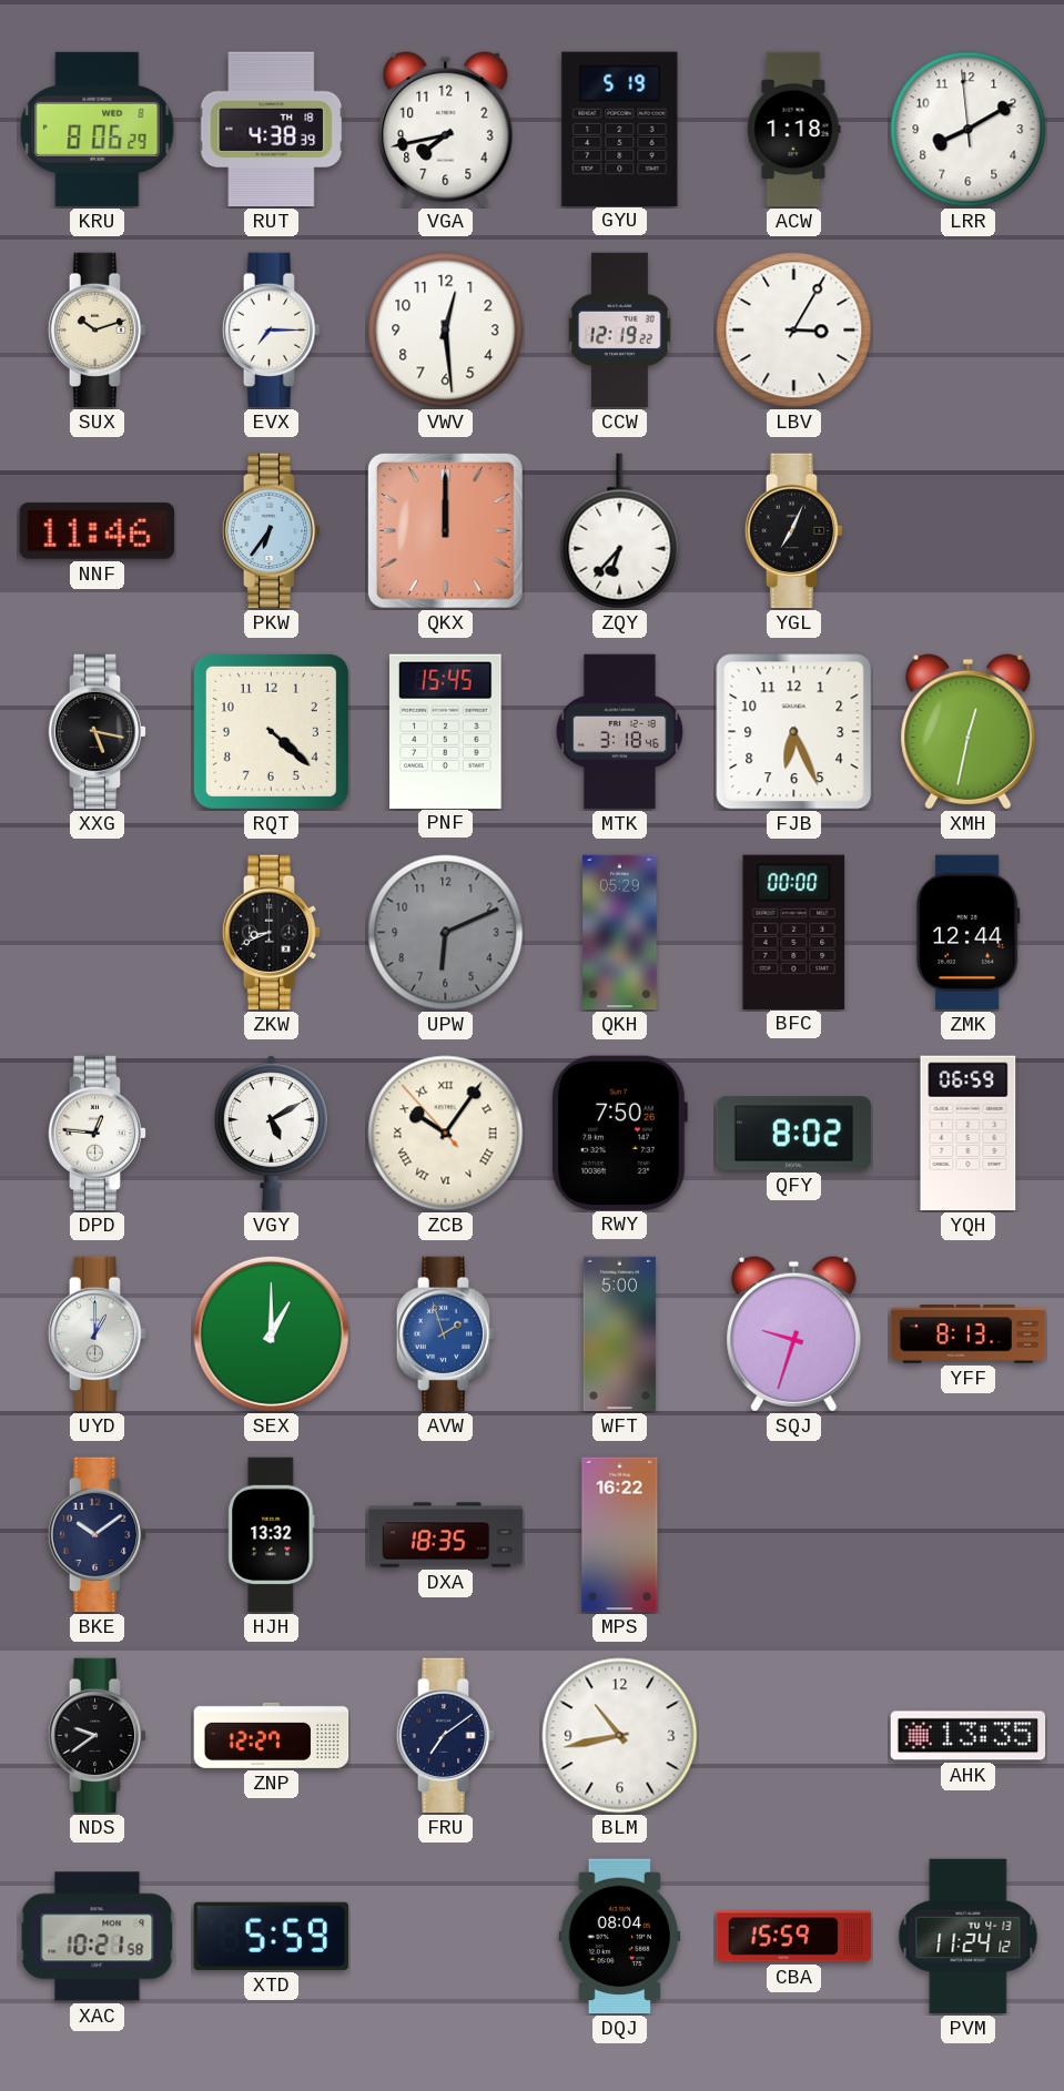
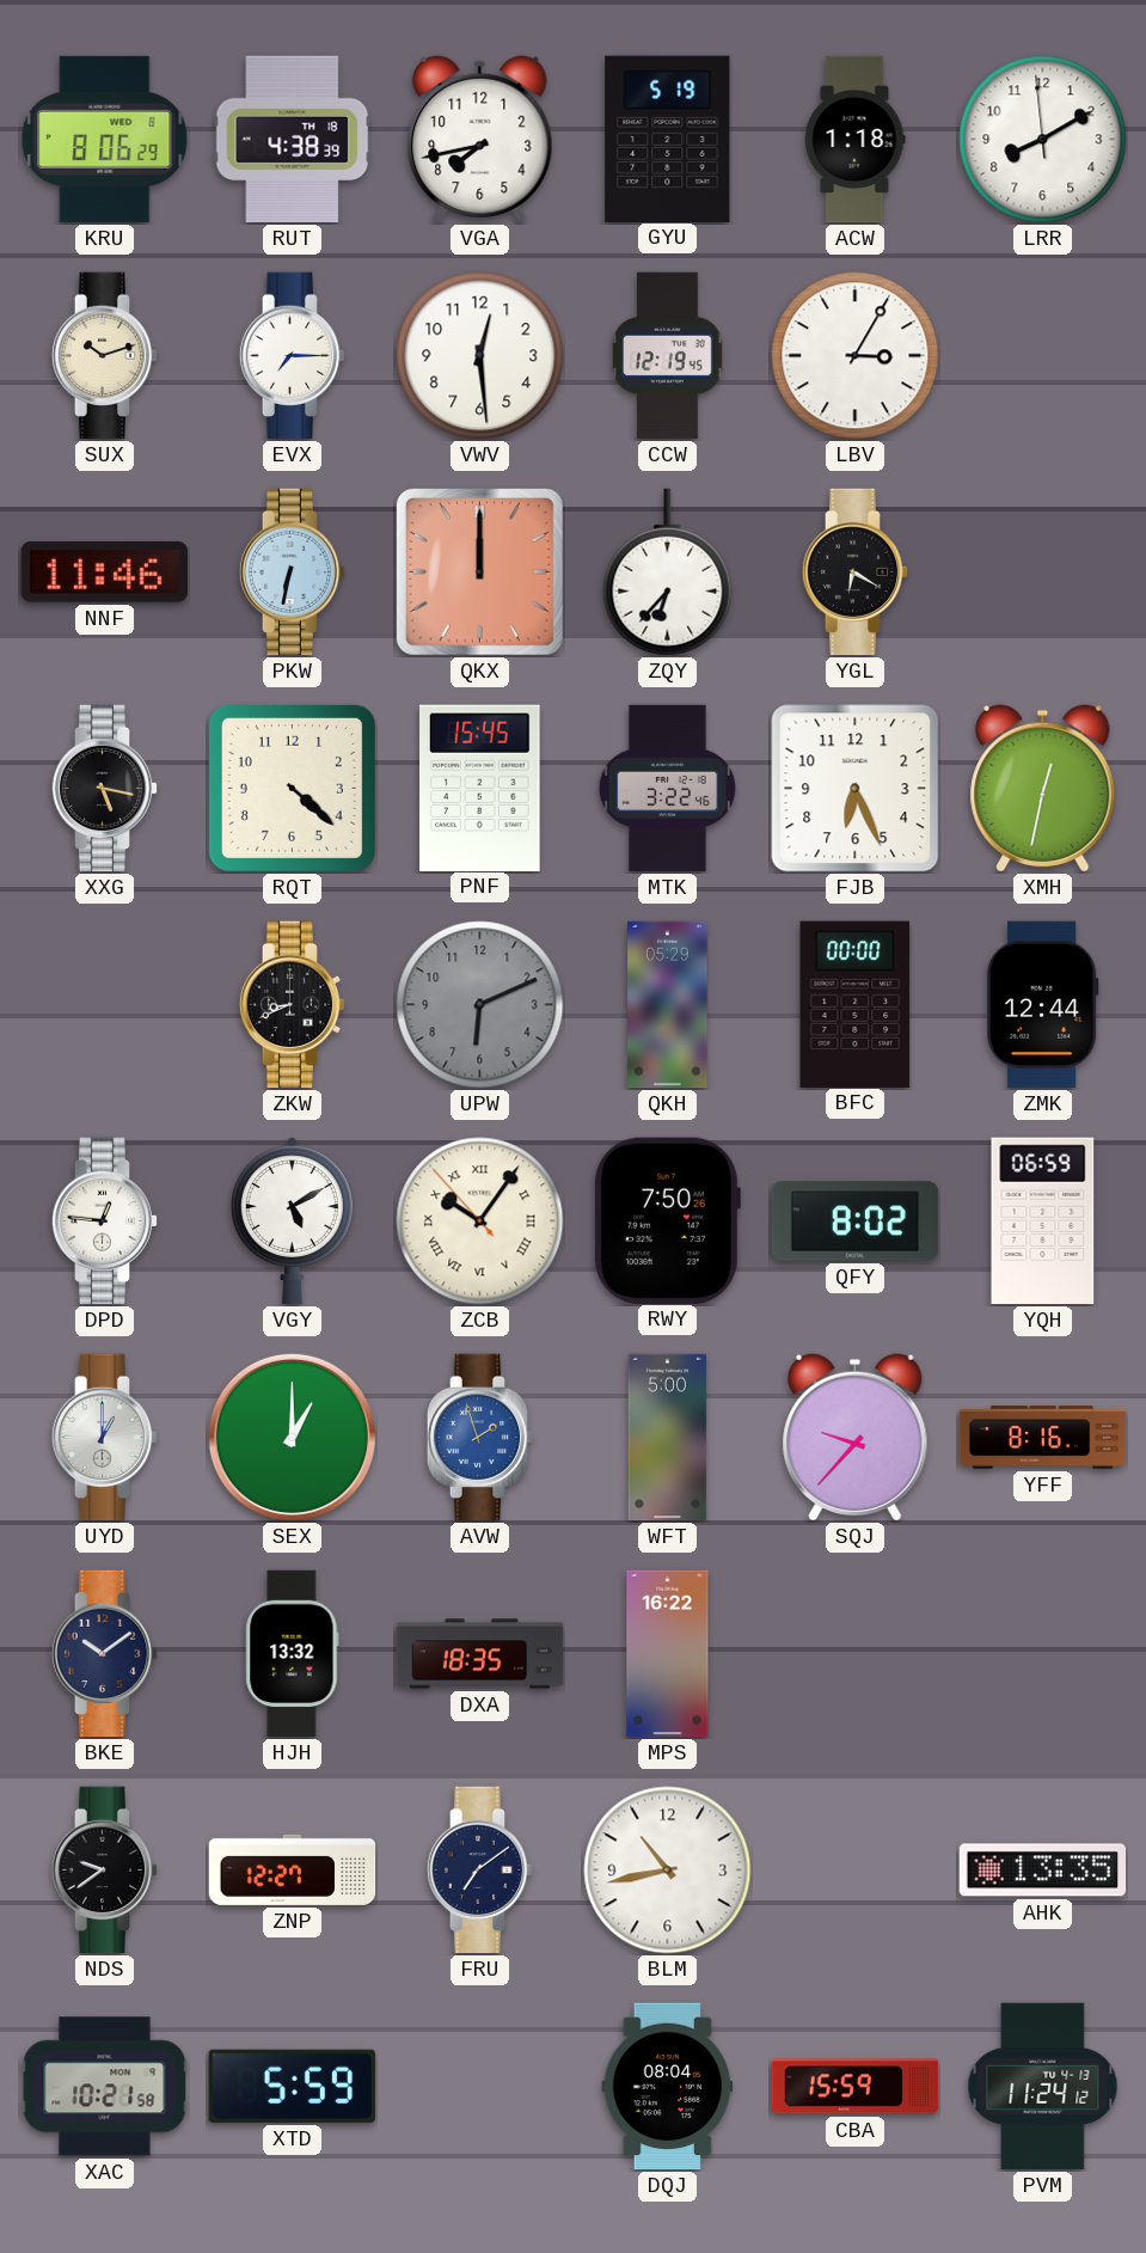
CCW: 12:19:22 -> 12:19:45
PKW: 6:36 -> 6:32
YGL: 7:04 -> 6:20
MTK: 3:18 -> 3:22
SQJ: 9:33 -> 9:37
YFF: 8:13 -> 8:16
